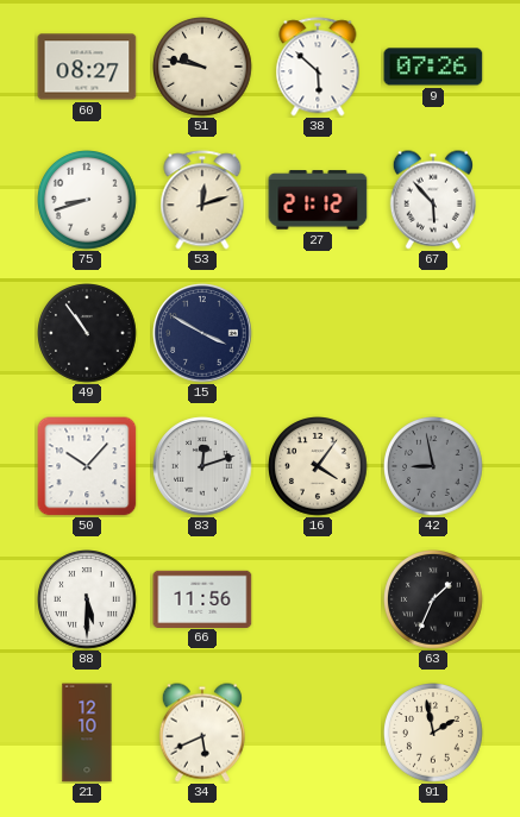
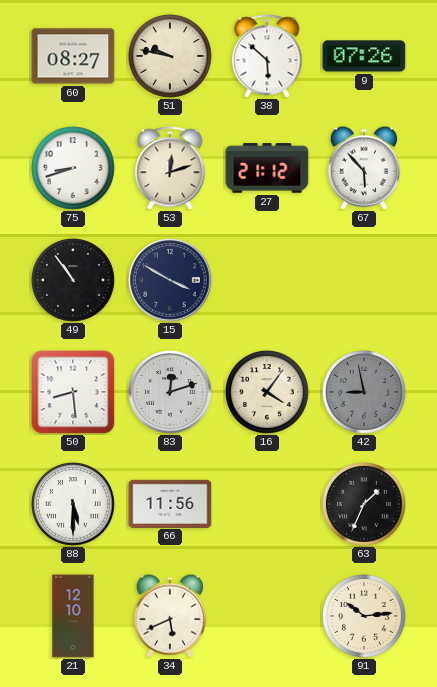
50: 10:07 -> 8:29
91: 1:58 -> 10:14
